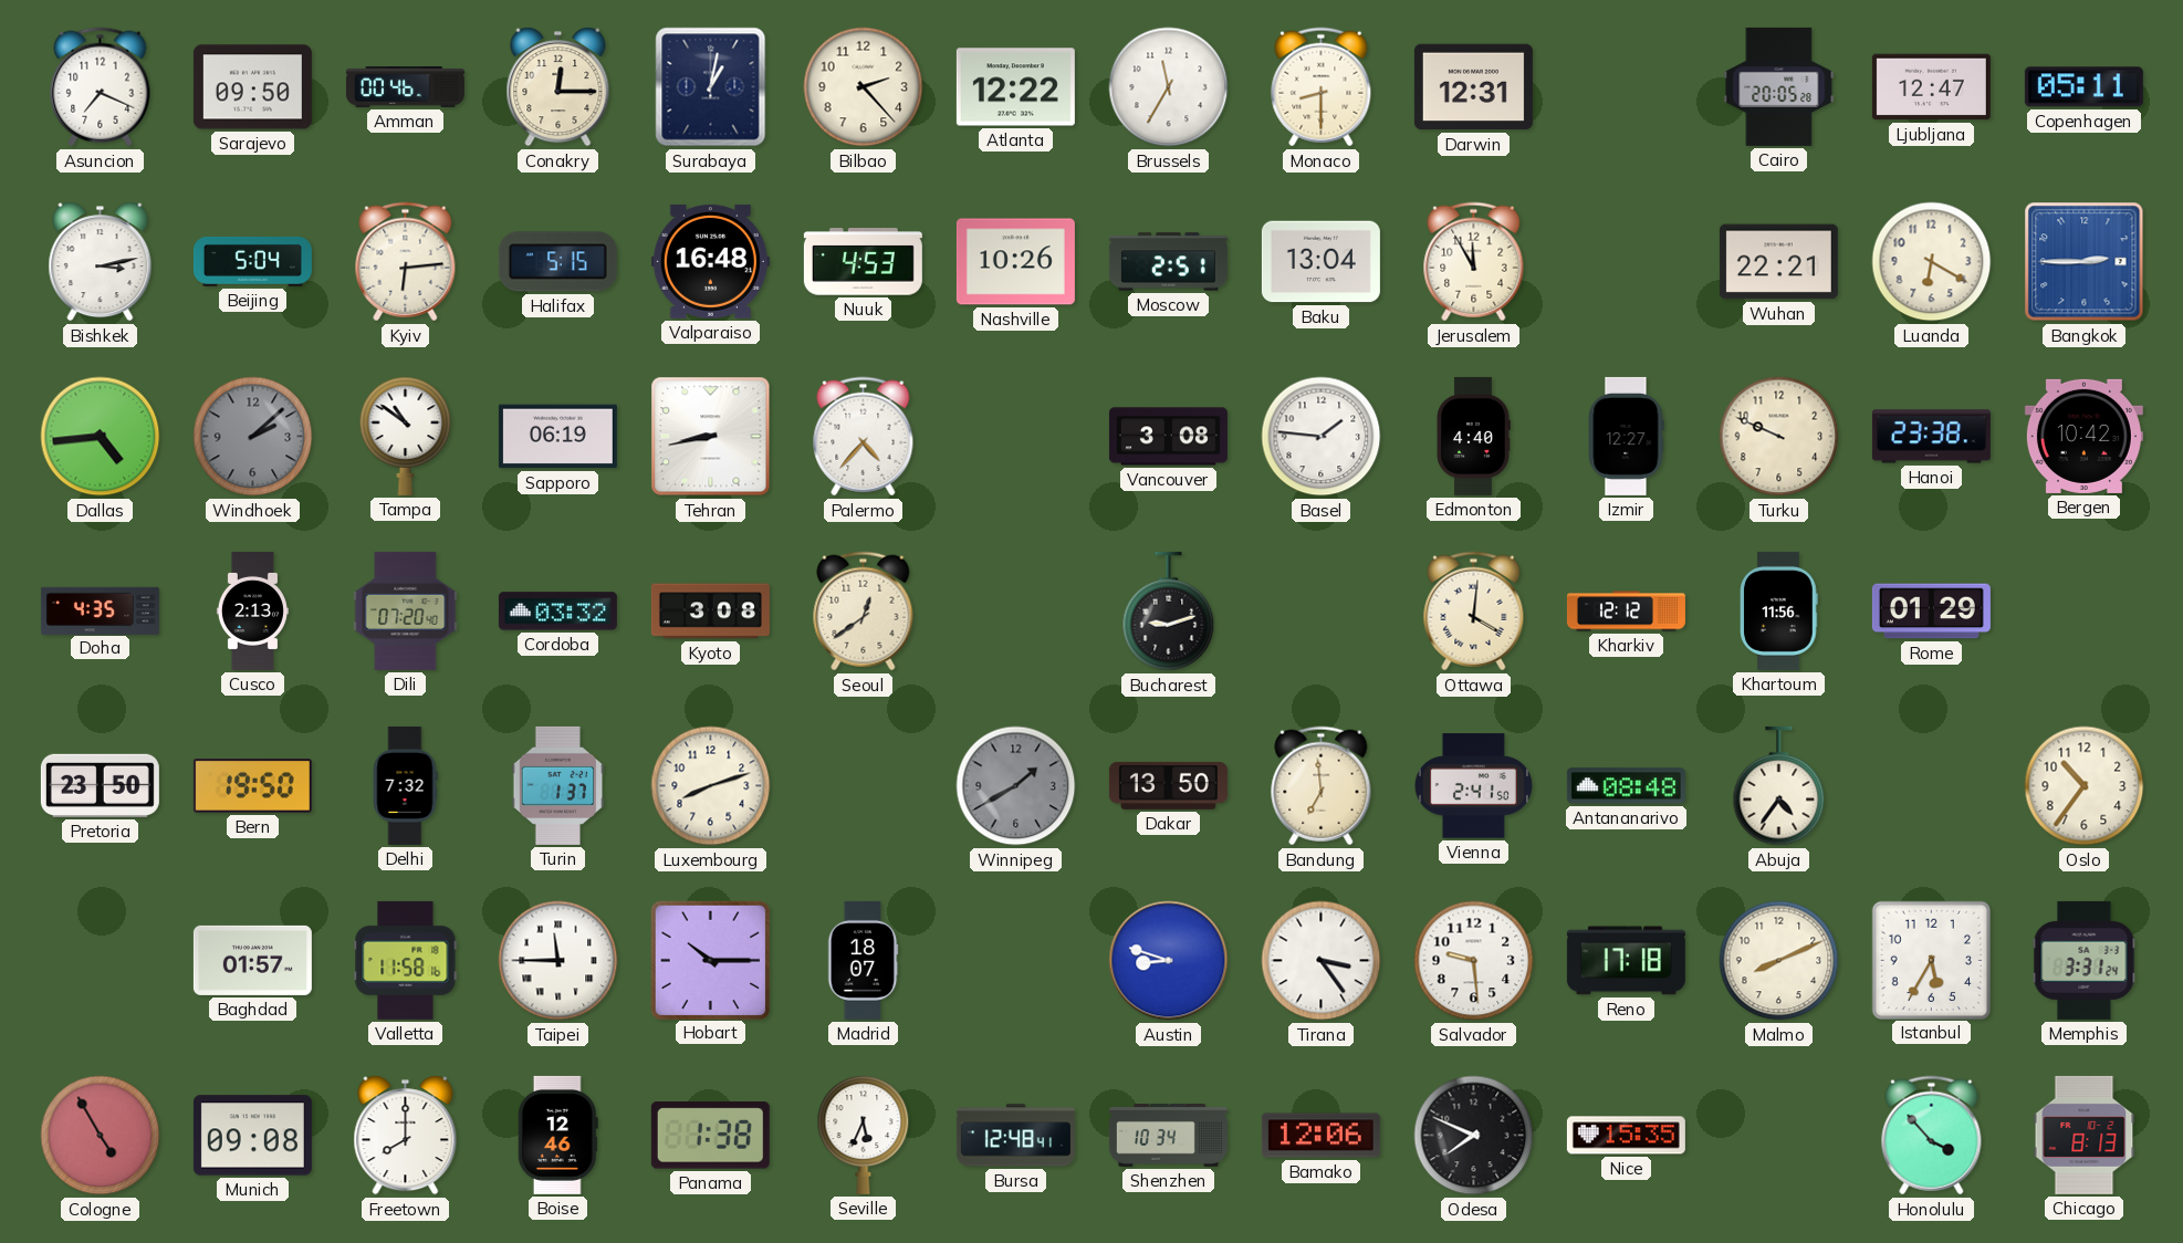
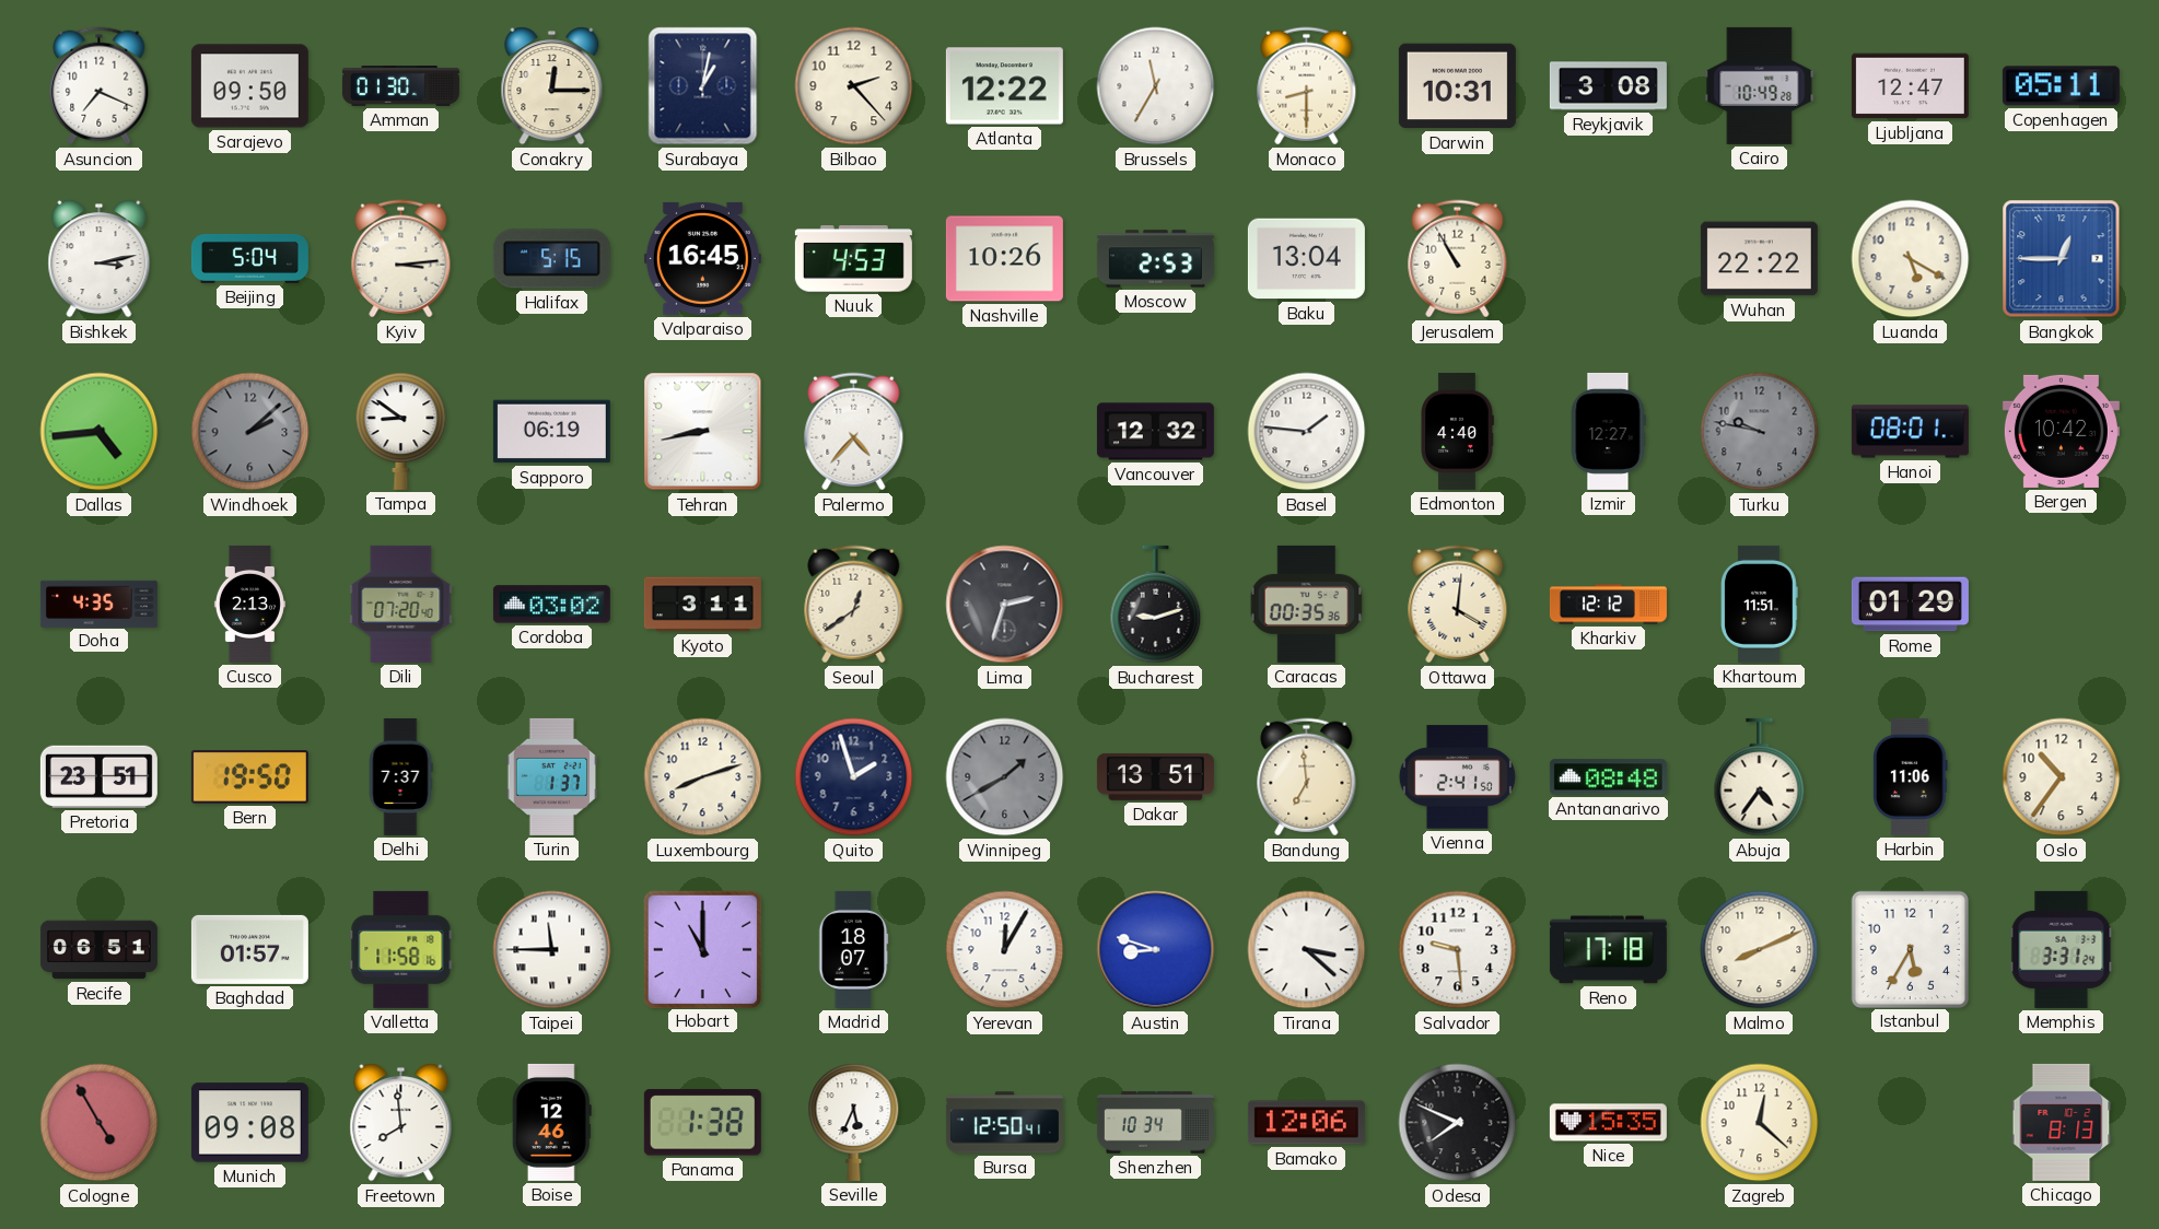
Amman: 00:46 -> 01:30
Darwin: 12:31 -> 10:31
Reykjavik: none -> 3:08
Cairo: 20:05 -> 10:49
Kyiv: 6:14 -> 3:14
Valparaiso: 16:48 -> 16:45
Moscow: 2:51 -> 2:53
Jerusalem: 11:55 -> 10:55
Wuhan: 22:21 -> 22:22
Luanda: 6:20 -> 5:20
Bangkok: 2:45 -> 12:45
Tampa: 10:51 -> 8:51
Vancouver: 3:08 -> 12:32
Turku: 9:49 -> 9:47
Turku dial: cream -> grey
Hanoi: 23:38 -> 08:01
Cordoba: 03:32 -> 03:02
Kyoto: 3:08 -> 3:11
Lima: none -> 2:33
Caracas: none -> 00:35
Khartoum: 11:56 -> 11:51
Pretoria: 23:50 -> 23:51
Delhi: 7:32 -> 7:37
Quito: none -> 1:57
Dakar: 13:50 -> 13:51
Harbin: none -> 11:06
Recife: none -> 06:51
Hobart: 10:15 -> 11:00
Yerevan: none -> 12:05
Tirana: 3:24 -> 3:22
Freetown: 8:00 -> 7:59
Bursa: 12:48 -> 12:50
Zagreb: none -> 12:22
Honolulu: 3:53 -> none
